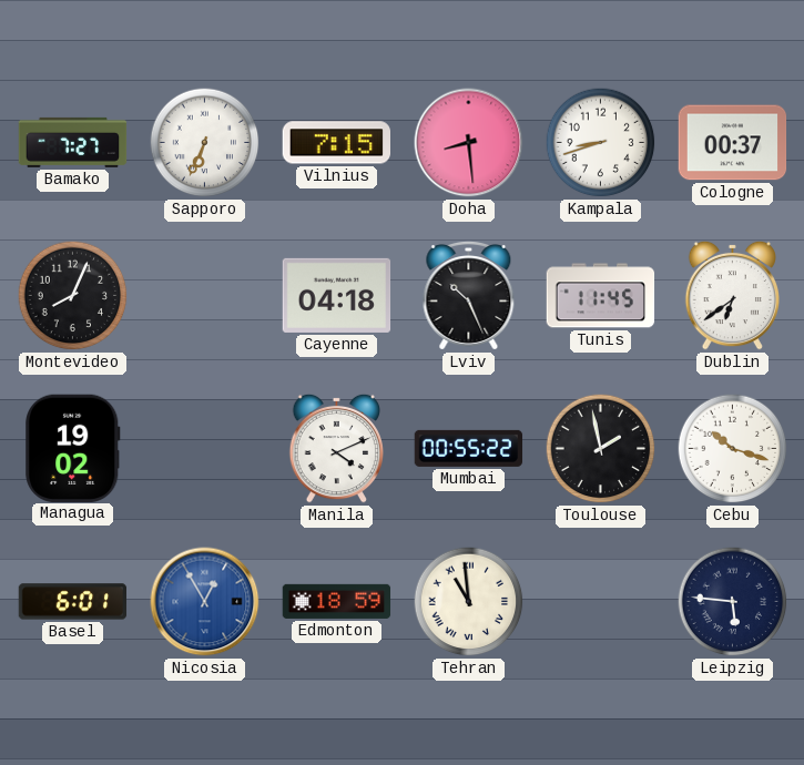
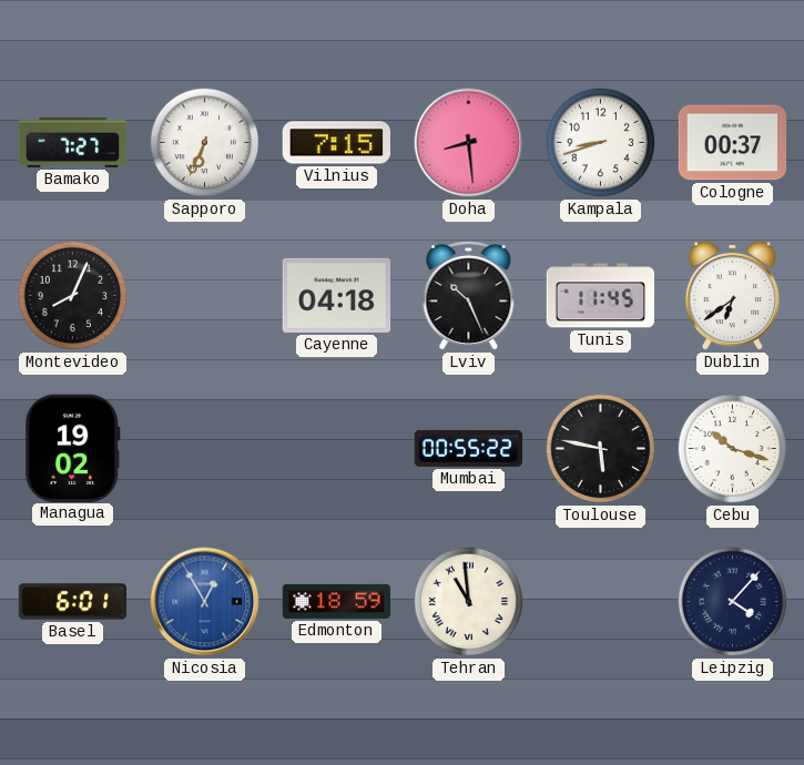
Manila: 4:11 -> none
Toulouse: 1:58 -> 5:47
Leipzig: 5:46 -> 4:07
